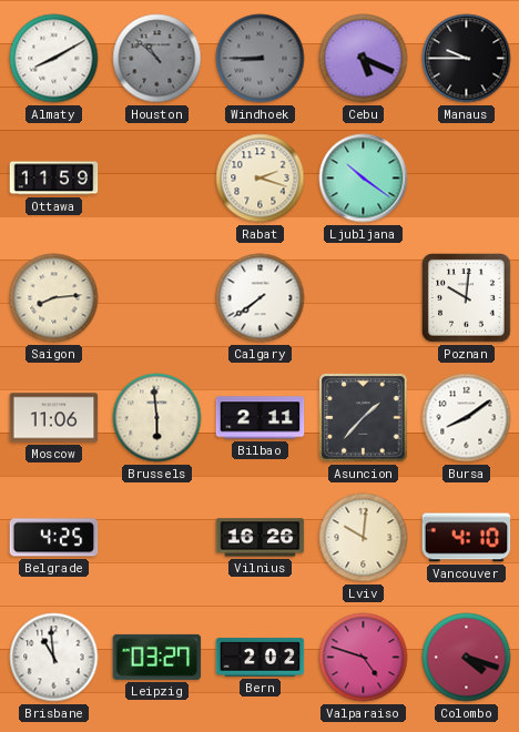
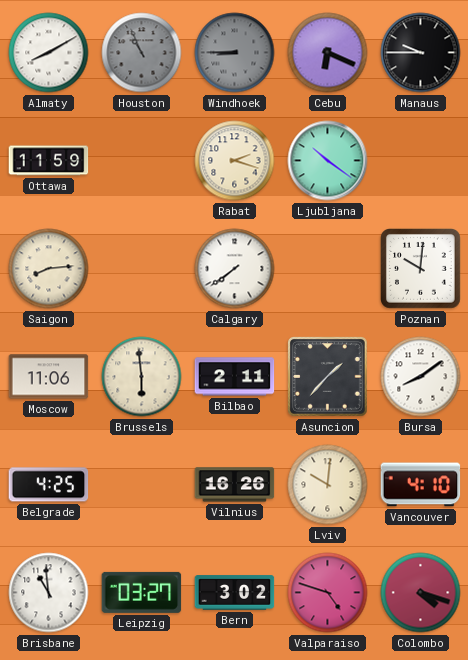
Houston: 10:52 -> 10:56
Cebu: 5:19 -> 6:19
Bern: 2:02 -> 3:02
